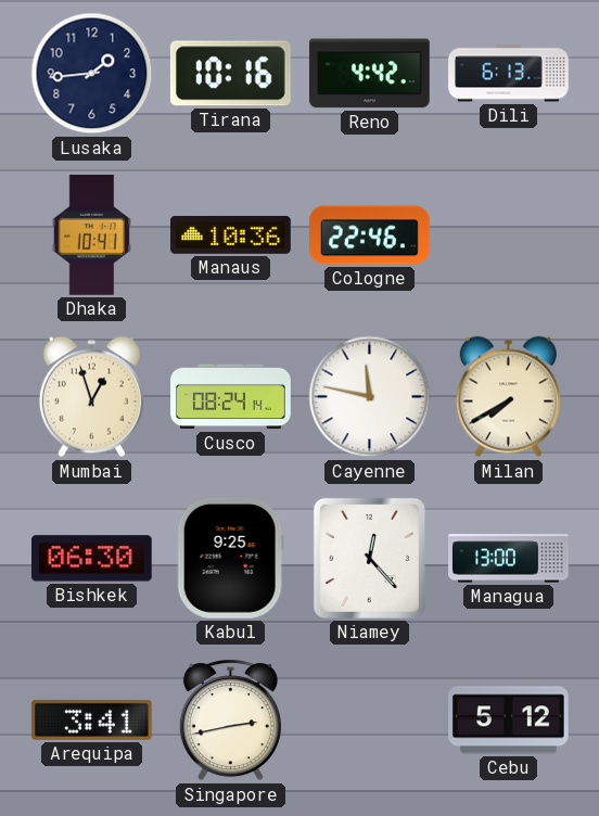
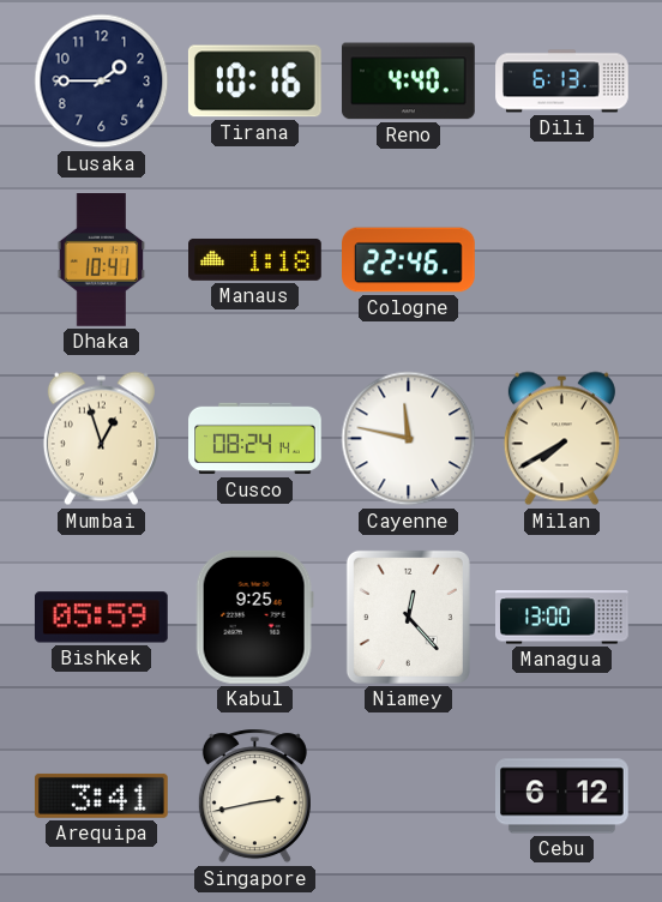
Lusaka: 1:44 -> 1:45
Reno: 4:42 -> 4:40
Manaus: 10:36 -> 1:18
Bishkek: 06:30 -> 05:59
Cebu: 5:12 -> 6:12
